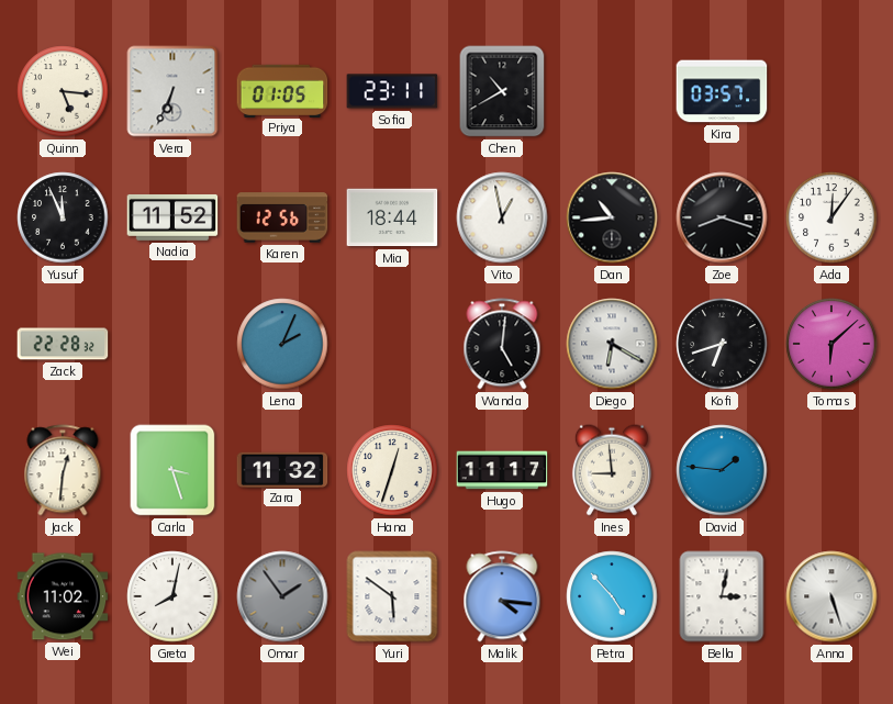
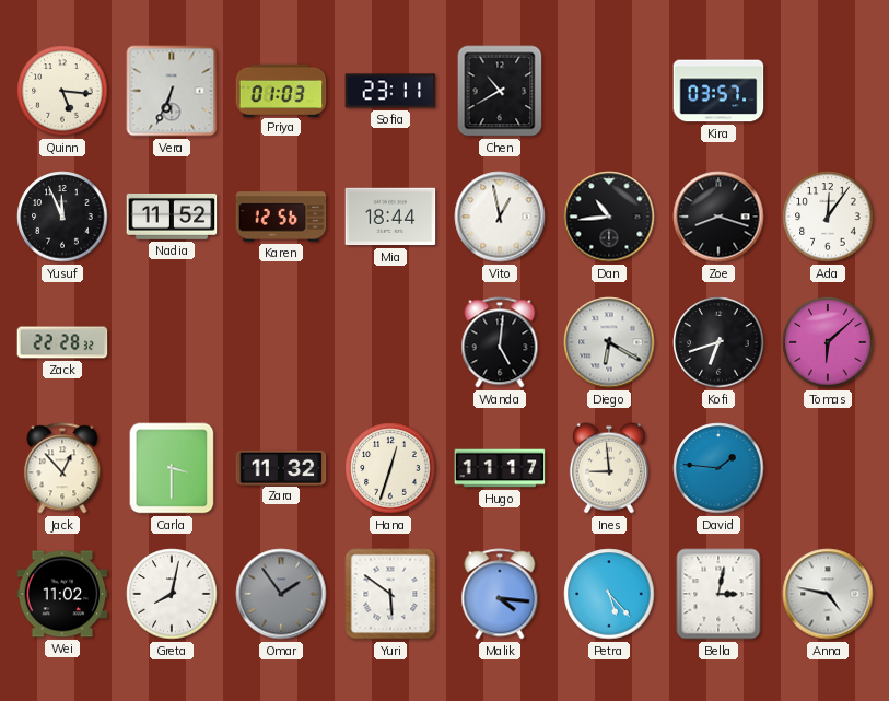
Priya: 01:05 -> 01:03
Lena: 2:04 -> none
Jack: 12:31 -> 12:53
Carla: 3:27 -> 3:30
Petra: 4:53 -> 5:23
Anna: 5:27 -> 4:47
